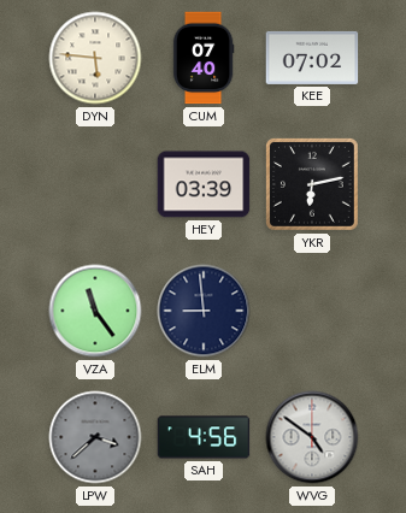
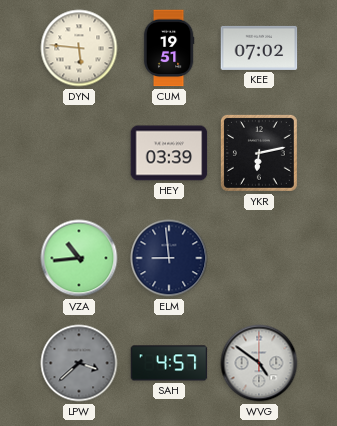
CUM: 07:40 -> 19:51
VZA: 11:24 -> 10:44
SAH: 4:56 -> 4:57
